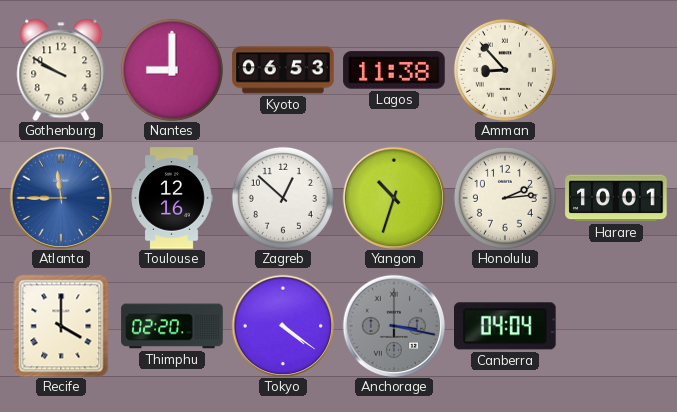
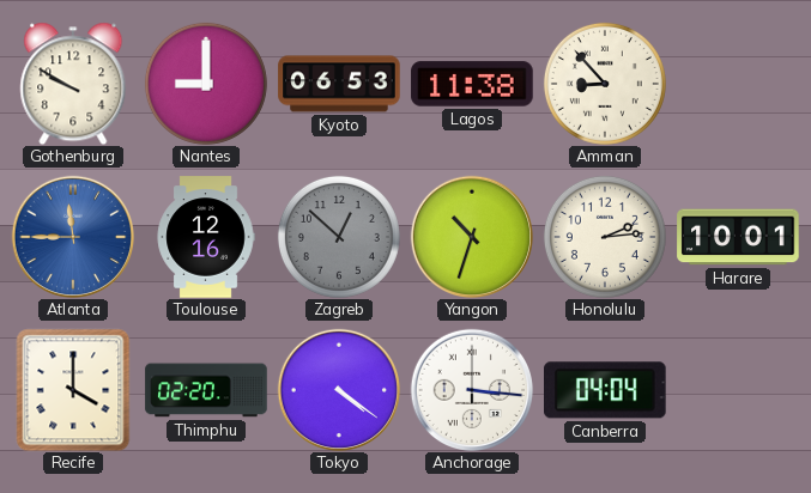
Zagreb dial: white -> grey
Anchorage: 3:17 -> 3:16
Anchorage dial: grey -> white
